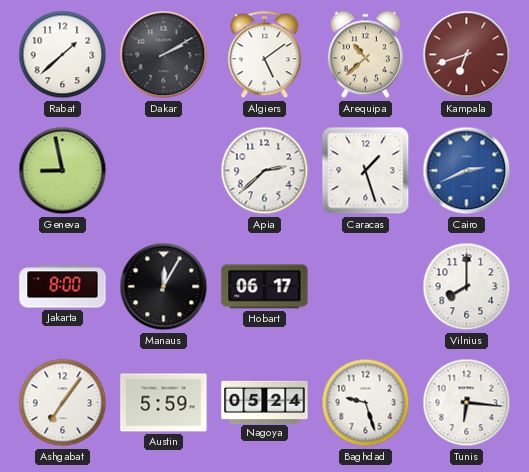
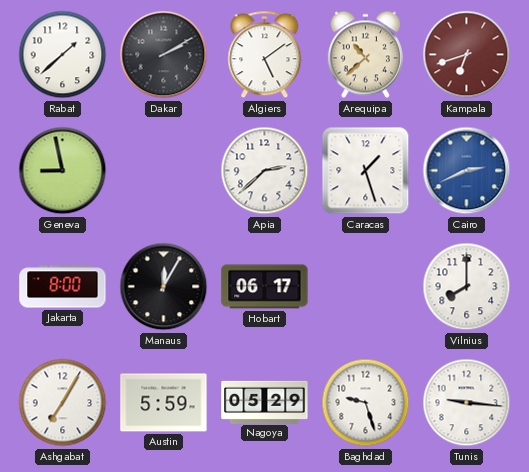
Ashgabat: 7:06 -> 7:05
Nagoya: 05:24 -> 05:29
Tunis: 6:16 -> 9:16
